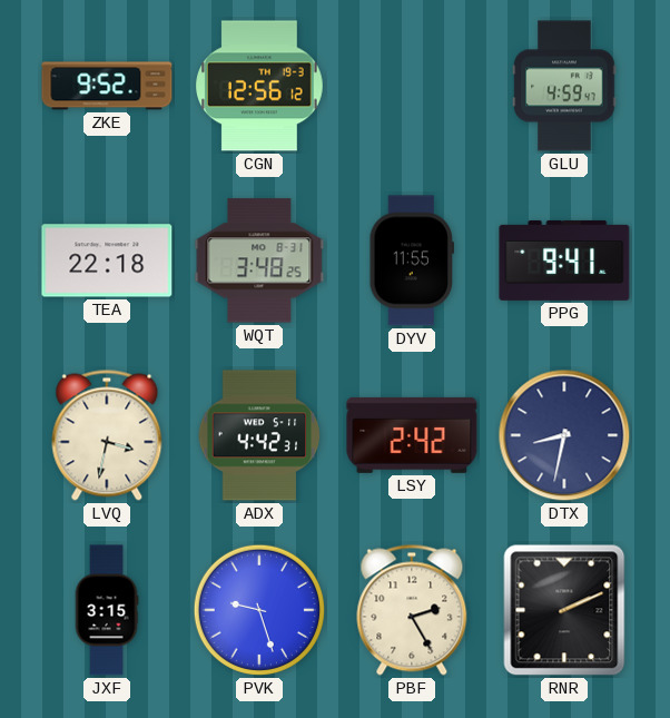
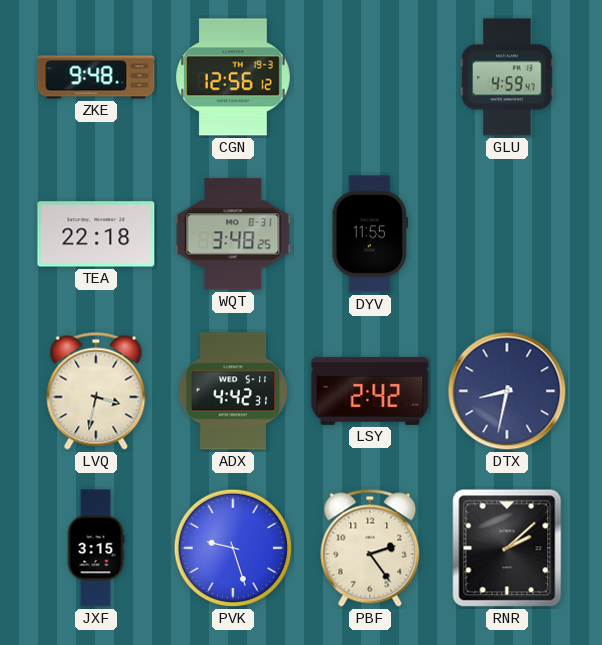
ZKE: 9:52 -> 9:48
PPG: 9:41 -> none
PBF: 2:25 -> 2:24
RNR: 2:11 -> 2:08
